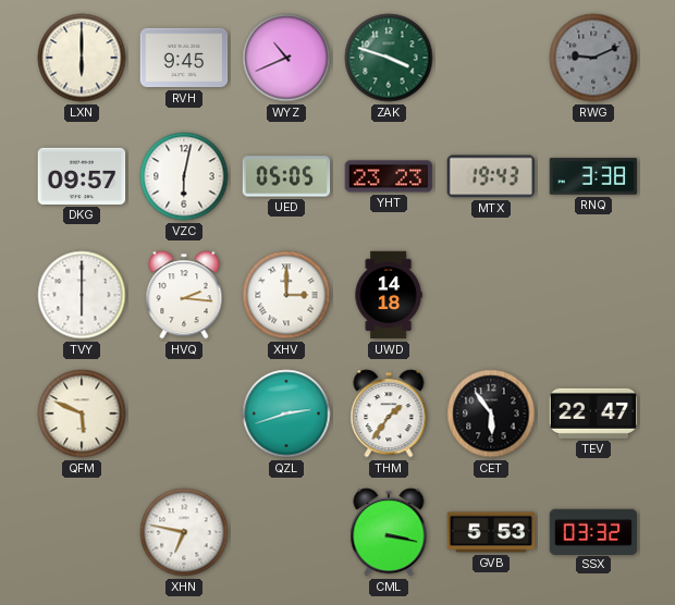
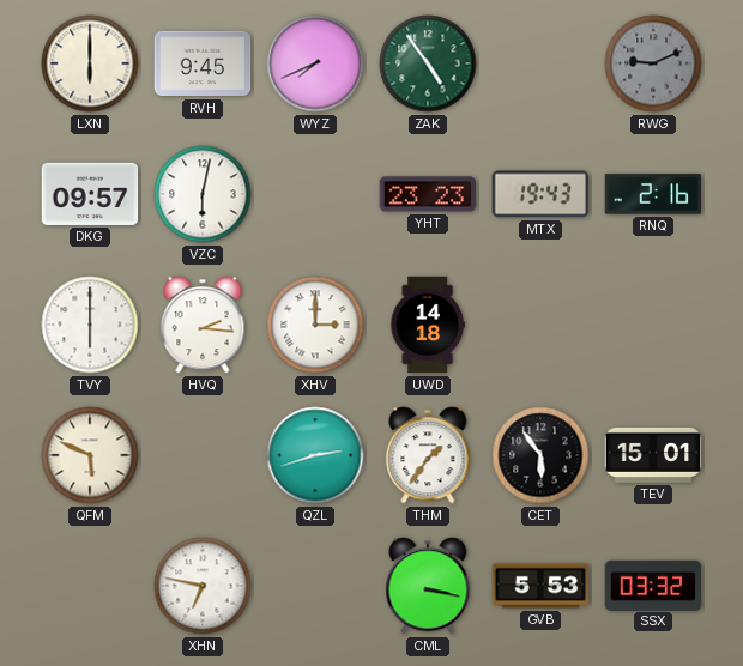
WYZ: 10:41 -> 7:41
ZAK: 3:48 -> 4:54
UED: 05:05 -> none
RNQ: 3:38 -> 2:16
TEV: 22:47 -> 15:01
